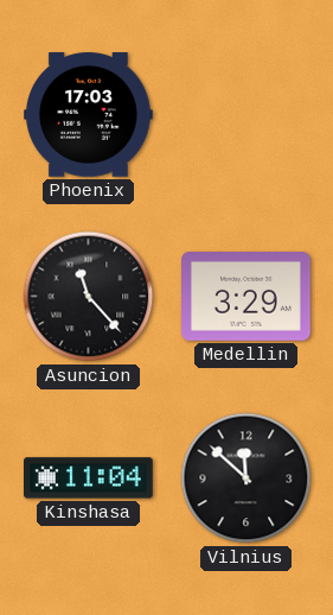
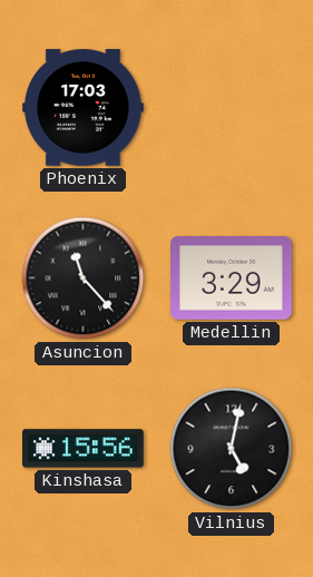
Kinshasa: 11:04 -> 15:56
Vilnius: 11:52 -> 5:02
